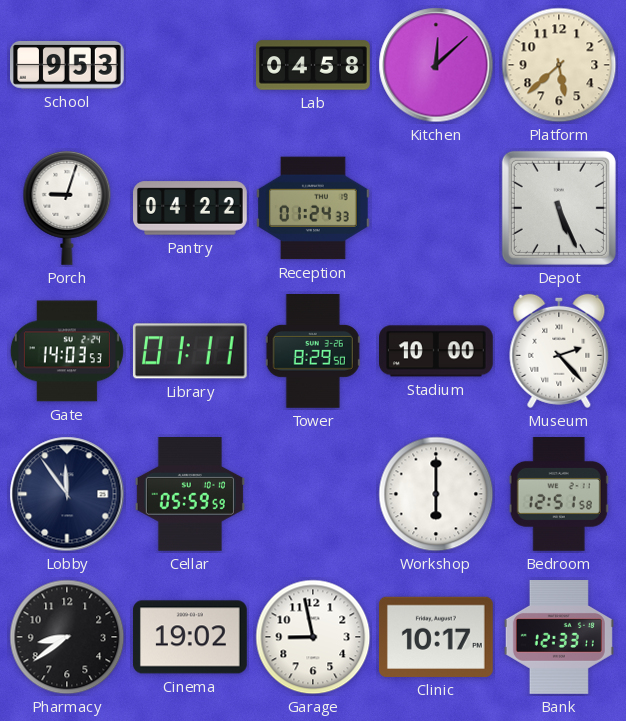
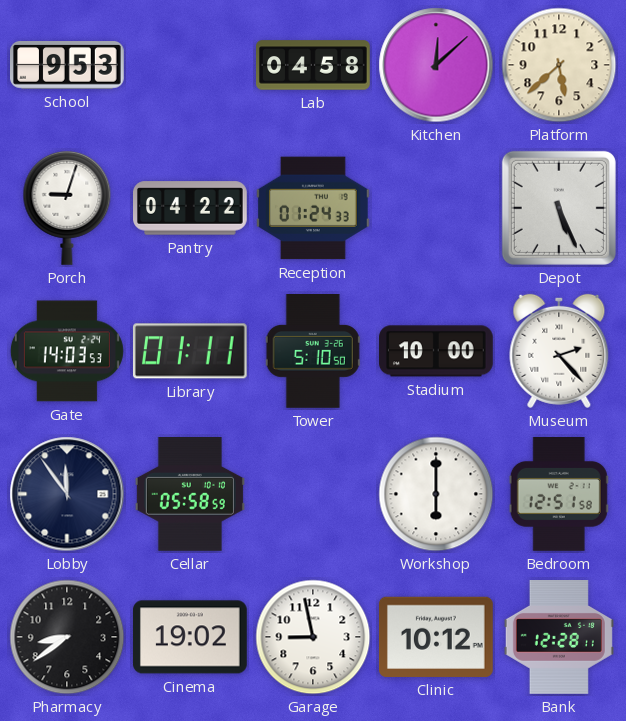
Tower: 8:29 -> 5:10
Cellar: 05:59 -> 05:58
Clinic: 10:17 -> 10:12
Bank: 12:33 -> 12:28
